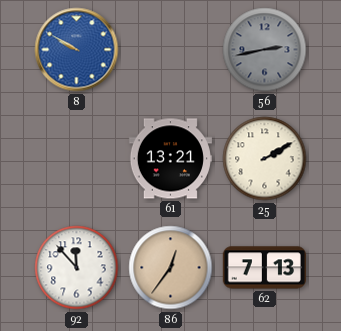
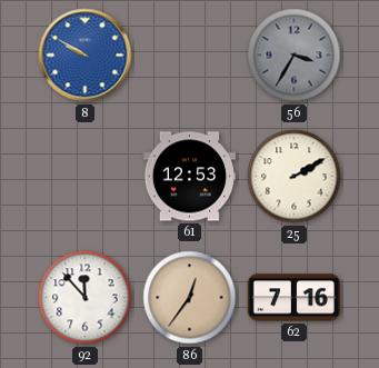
56: 2:43 -> 3:35
61: 13:21 -> 12:53
62: 7:13 -> 7:16
